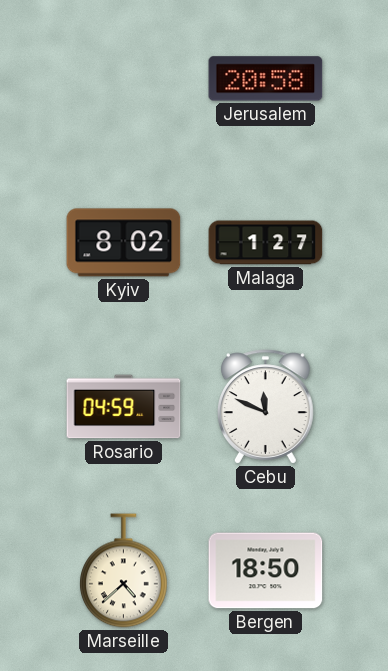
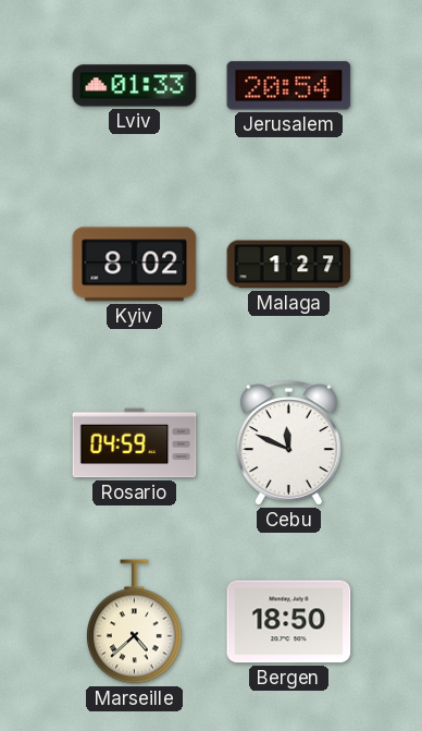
Lviv: none -> 01:33
Jerusalem: 20:58 -> 20:54
